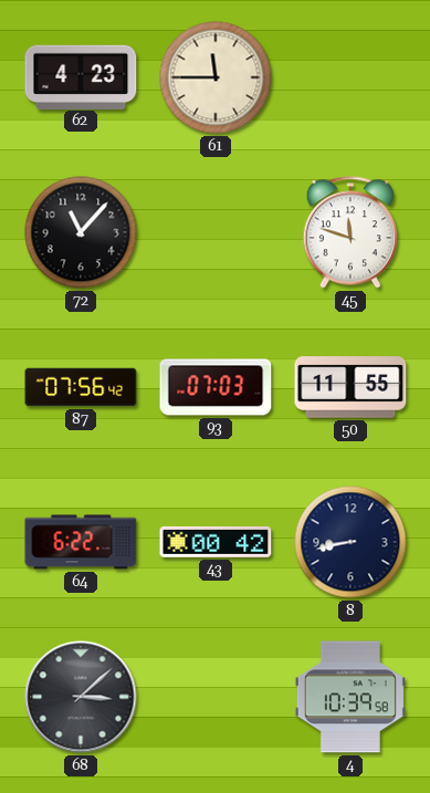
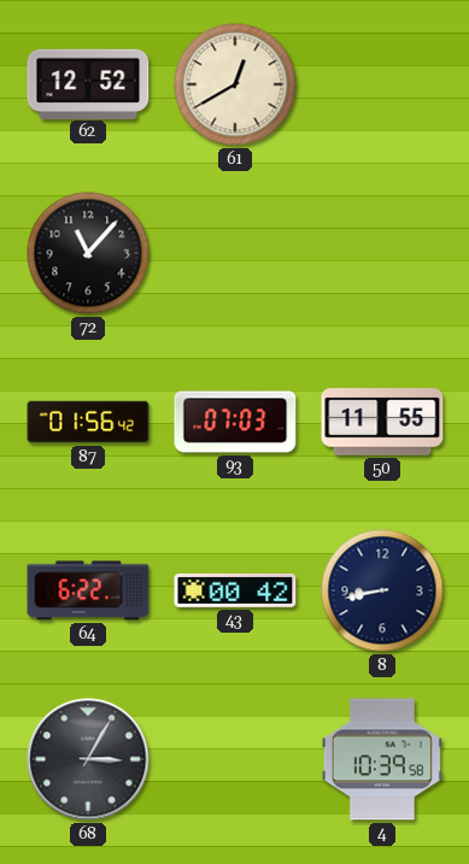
62: 4:23 -> 12:52
61: 11:45 -> 12:40
45: 11:48 -> none
87: 07:56 -> 01:56
68: 3:08 -> 3:05
